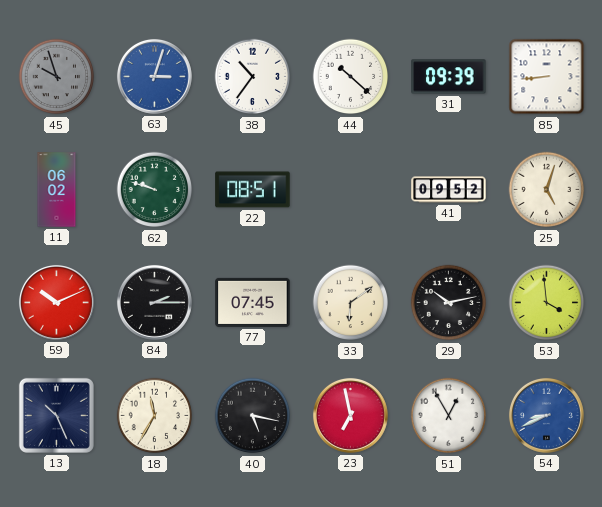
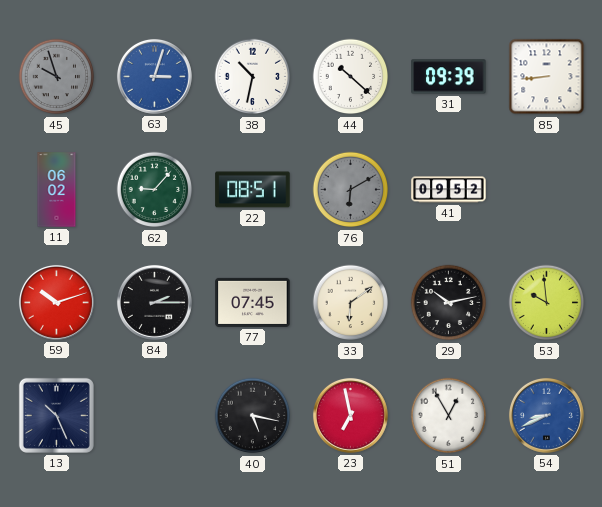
38: 10:36 -> 10:32
62: 9:48 -> 9:07
76: none -> 6:10
25: 5:03 -> none
59: 10:11 -> 10:12
53: 3:59 -> 9:59
18: 11:35 -> none
